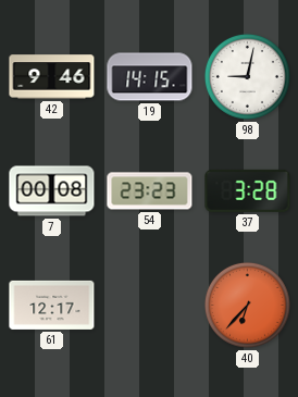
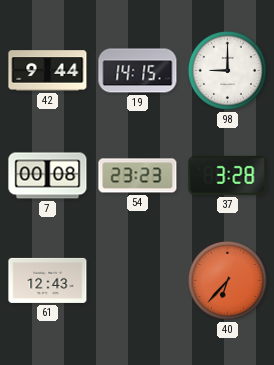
42: 9:46 -> 9:44
98: 9:02 -> 9:00
61: 12:17 -> 12:43
